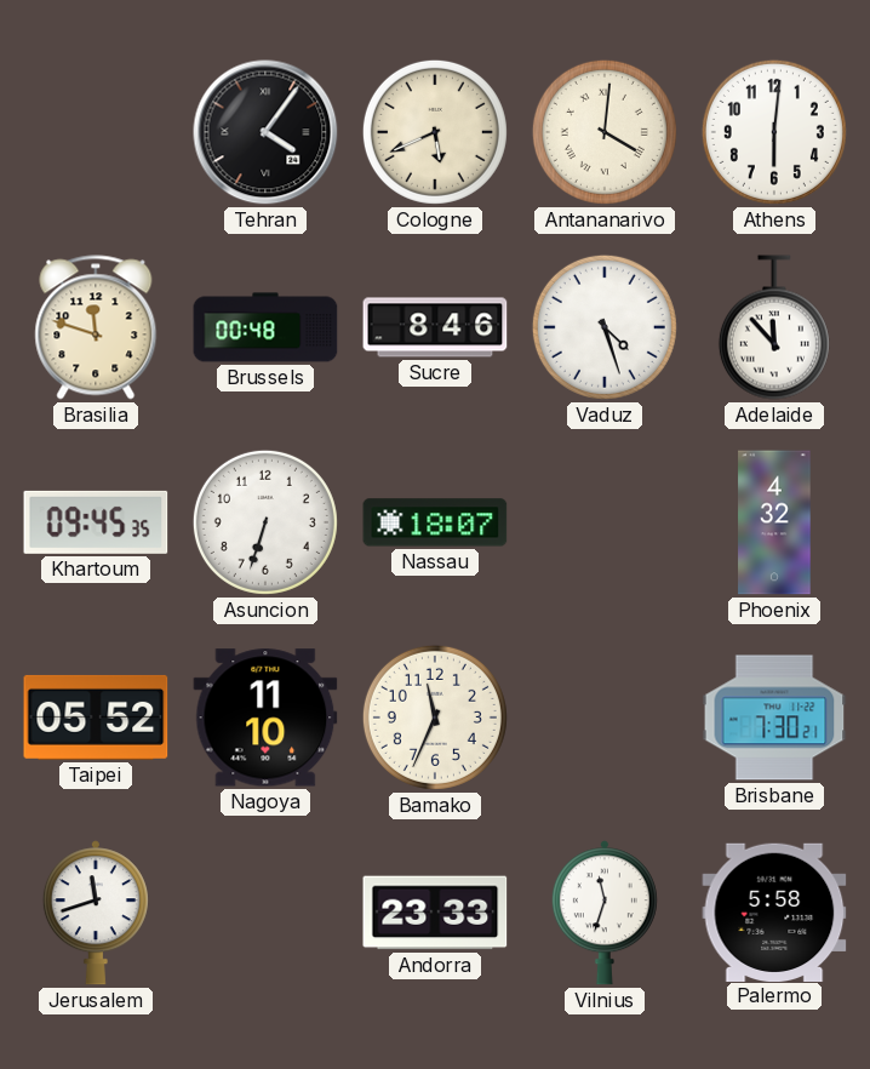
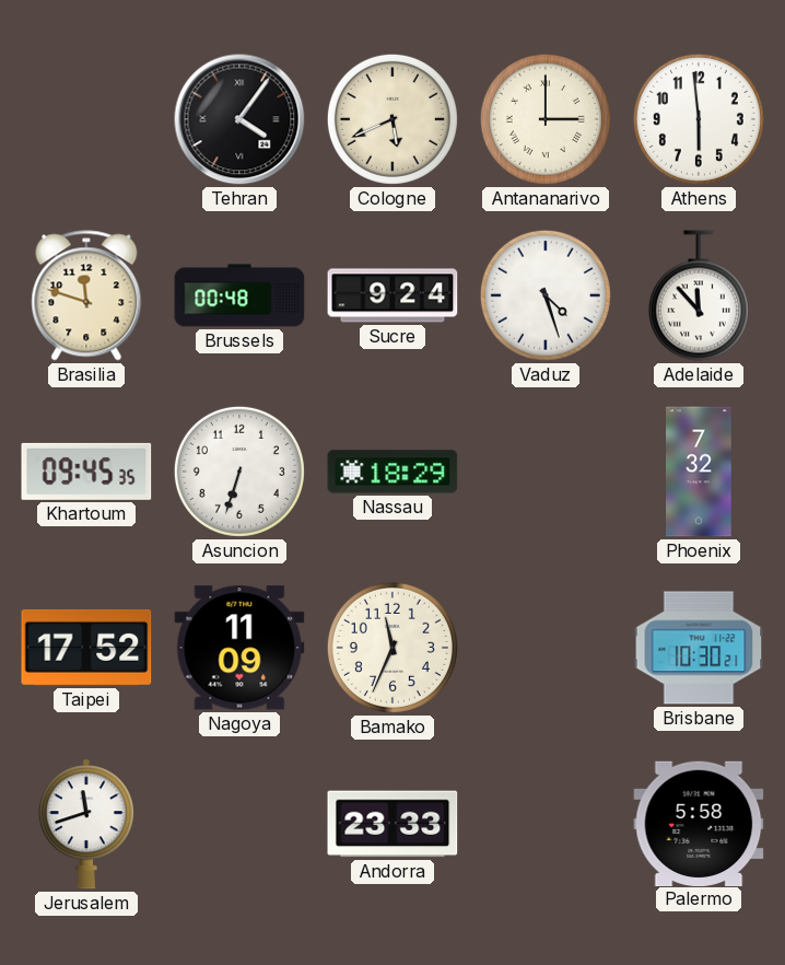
Antananarivo: 4:01 -> 3:00
Athens: 6:01 -> 5:59
Sucre: 8:46 -> 9:24
Nassau: 18:07 -> 18:29
Phoenix: 4:32 -> 7:32
Taipei: 05:52 -> 17:52
Nagoya: 11:10 -> 11:09
Brisbane: 7:30 -> 10:30
Vilnius: 11:33 -> none
